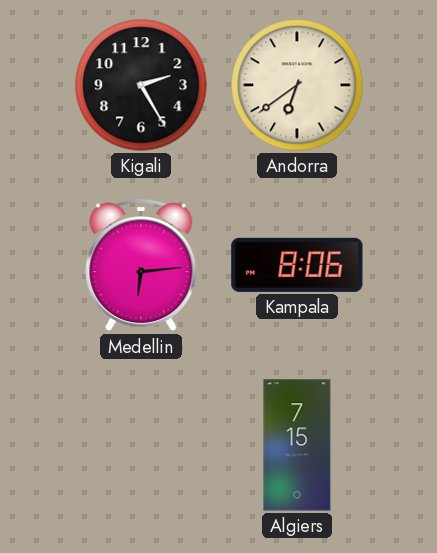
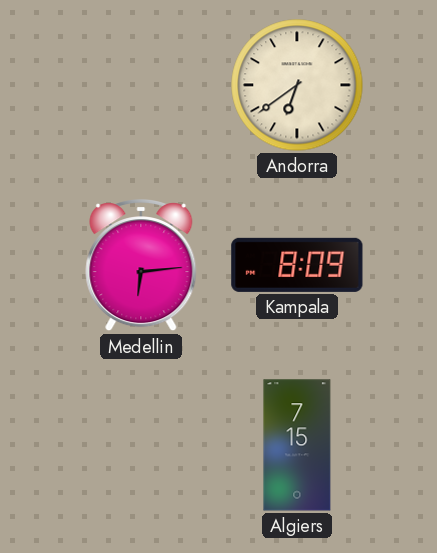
Kigali: 2:25 -> none
Kampala: 8:06 -> 8:09
